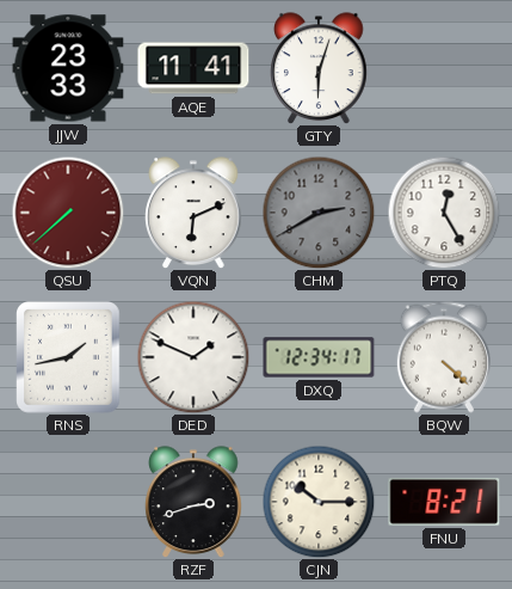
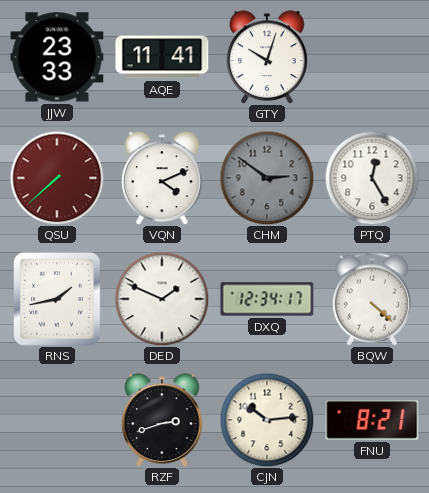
GTY: 6:03 -> 10:03
VQN: 6:11 -> 4:11
CHM: 2:40 -> 2:51
CJN: 10:15 -> 10:14
